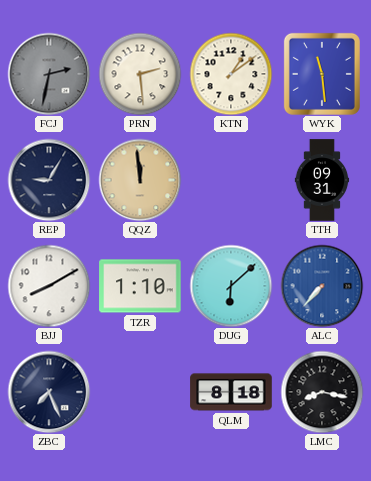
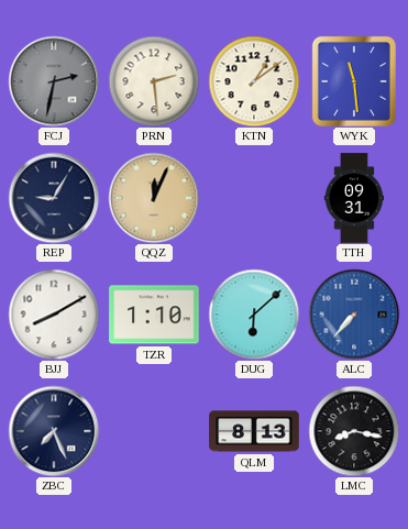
QQZ: 11:59 -> 12:04
QLM: 8:18 -> 8:13
